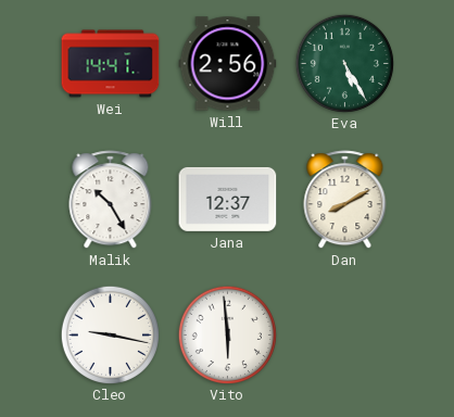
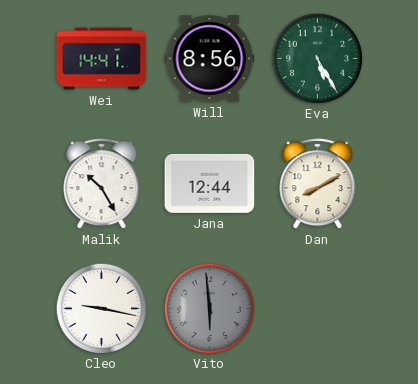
Will: 2:56 -> 8:56
Jana: 12:37 -> 12:44
Vito dial: white -> grey
